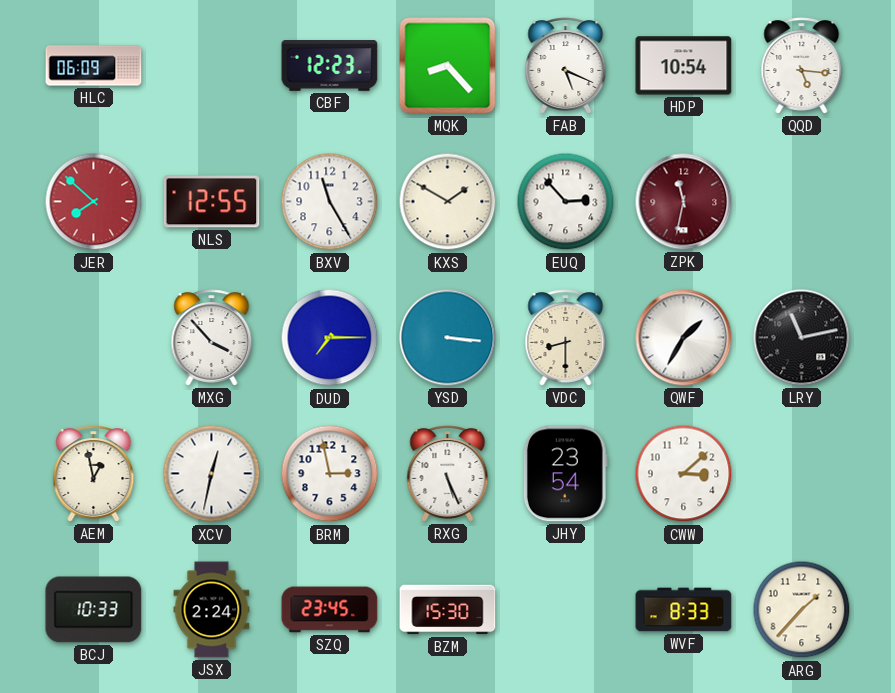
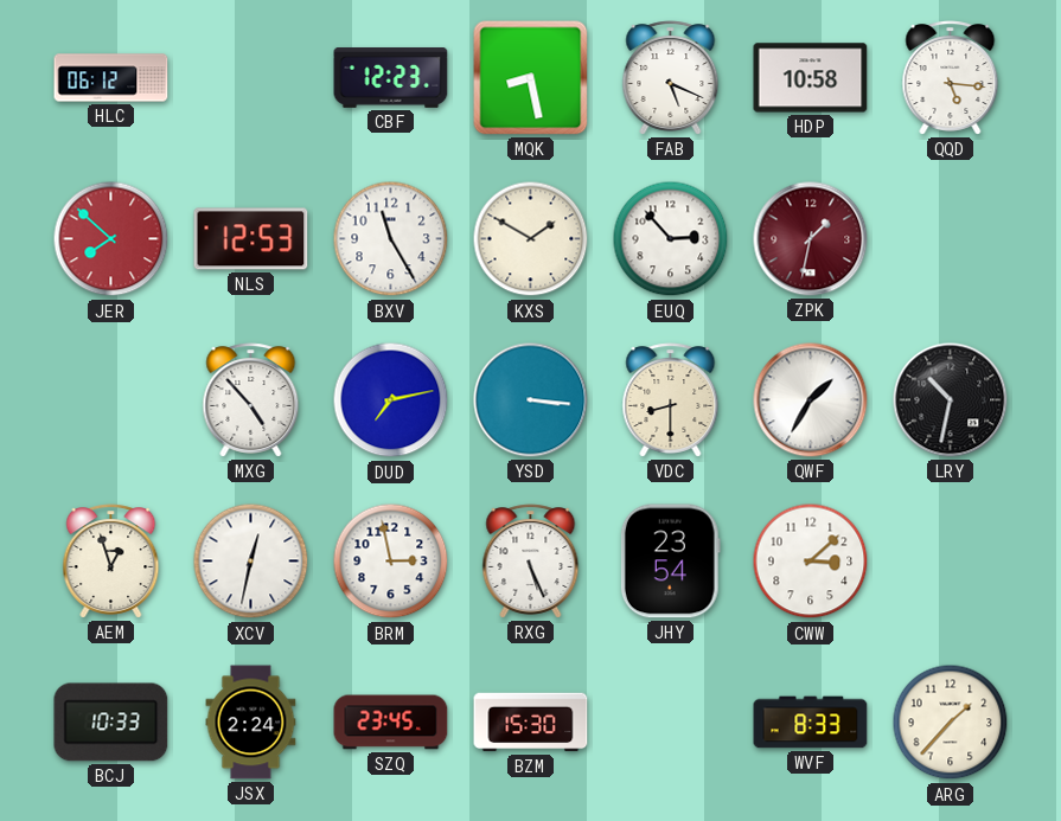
HLC: 06:09 -> 06:12
MQK: 8:23 -> 8:28
HDP: 10:54 -> 10:58
NLS: 12:55 -> 12:53
ZPK: 11:32 -> 1:32
MXG: 3:53 -> 4:53
DUD: 7:15 -> 7:13
LRY: 11:13 -> 10:32
AEM: 12:58 -> 12:57
